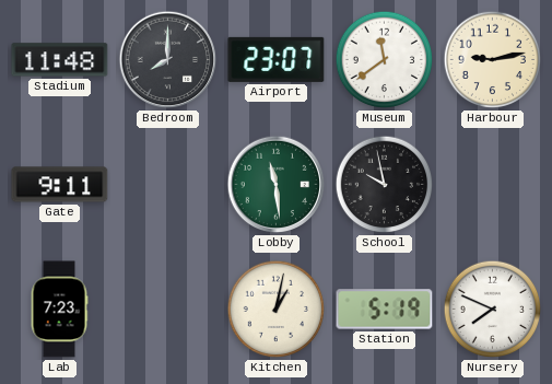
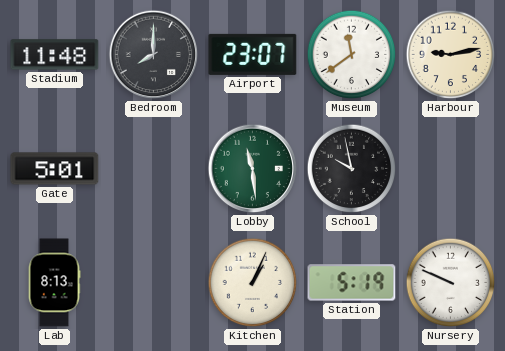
Gate: 9:11 -> 5:01
Lab: 7:23 -> 8:13
Kitchen: 1:02 -> 1:04
Nursery: 7:49 -> 9:49
